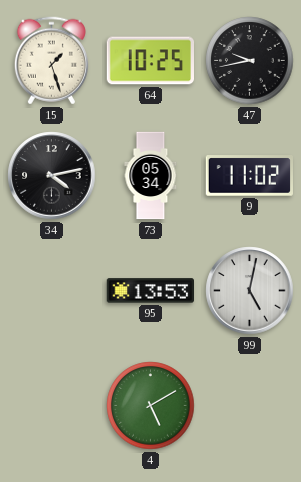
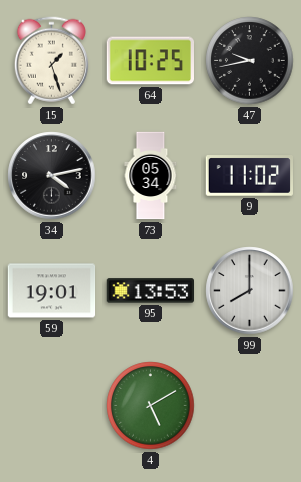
59: none -> 19:01
99: 5:02 -> 8:00
